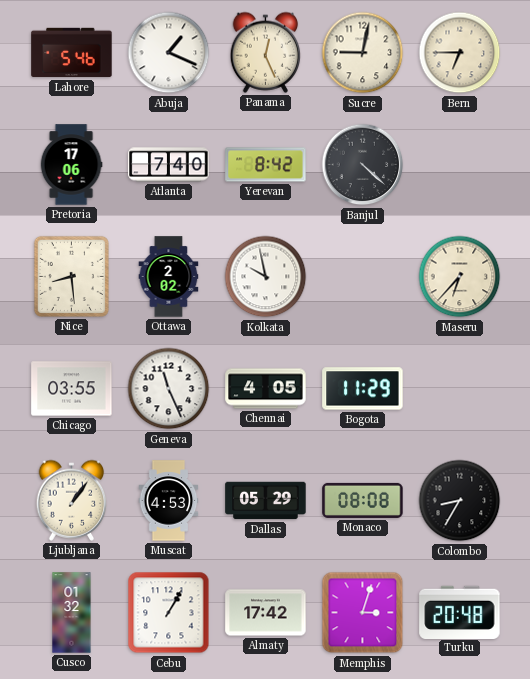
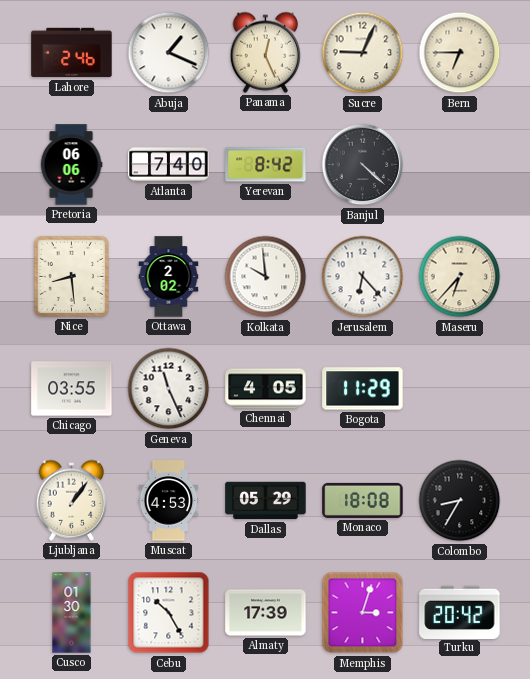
Lahore: 5:46 -> 2:46
Sucre: 9:02 -> 9:04
Pretoria: 17:06 -> 06:06
Kolkata: 9:58 -> 9:59
Jerusalem: none -> 6:23
Monaco: 08:08 -> 18:08
Cusco: 01:32 -> 01:30
Cebu: 1:05 -> 10:25
Almaty: 17:42 -> 17:39
Turku: 20:48 -> 20:42
